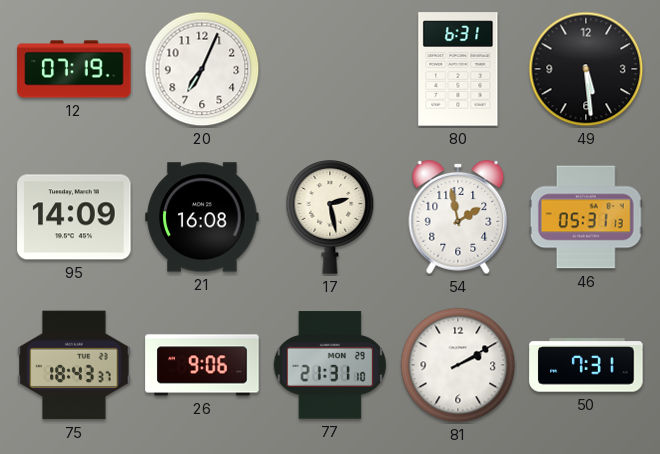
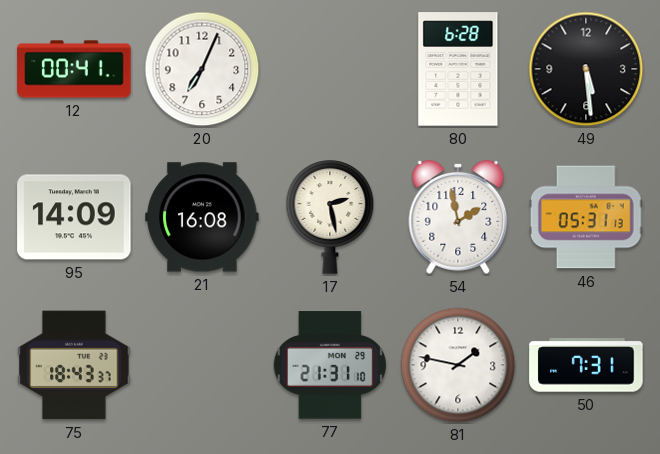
12: 07:19 -> 00:41
80: 6:31 -> 6:28
26: 9:06 -> none
81: 2:10 -> 1:47
